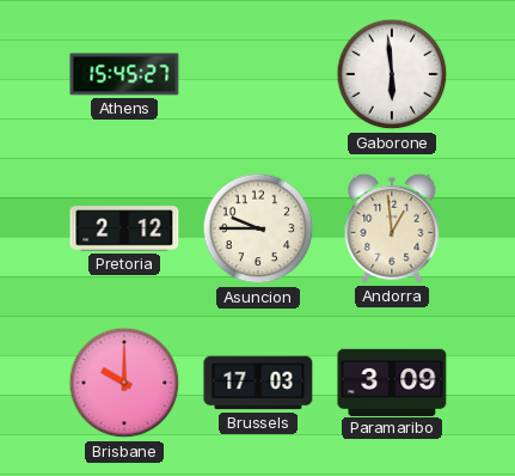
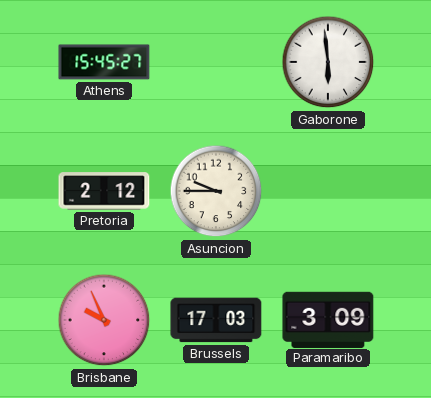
Andorra: 12:59 -> none
Brisbane: 10:00 -> 9:56
